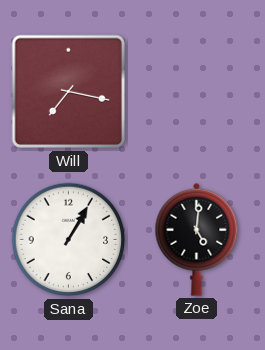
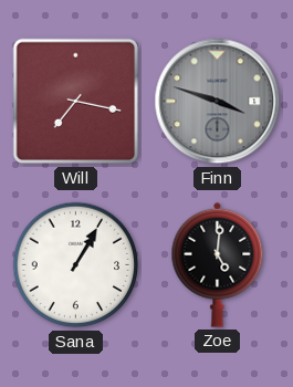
Finn: none -> 3:48
